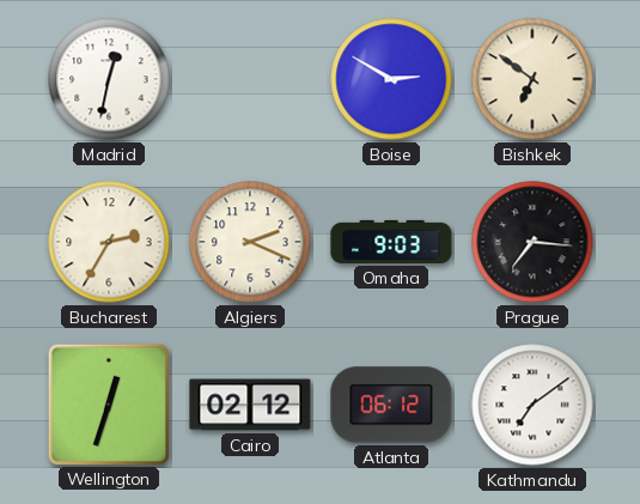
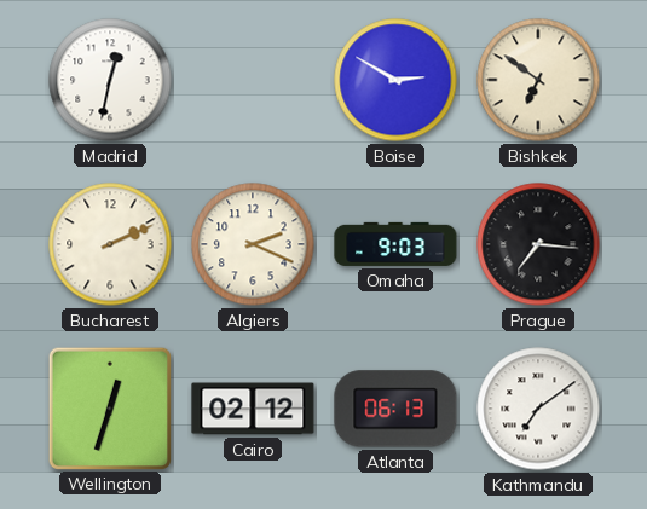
Bucharest: 2:35 -> 2:11
Atlanta: 06:12 -> 06:13
